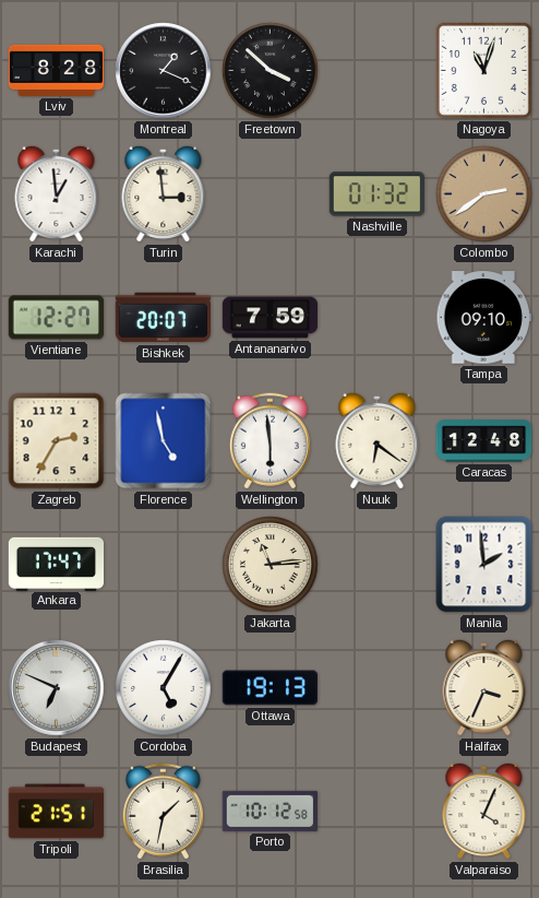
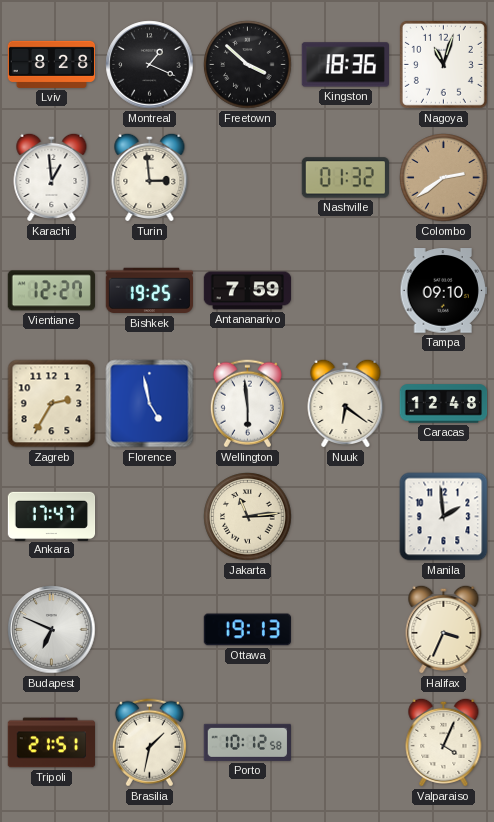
Kingston: none -> 18:36
Bishkek: 20:07 -> 19:25
Cordoba: 5:05 -> none
